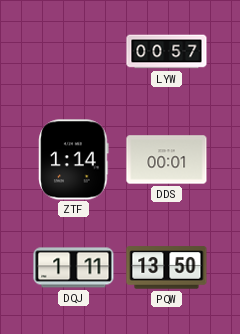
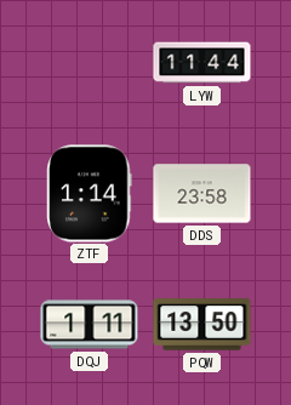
LYW: 00:57 -> 11:44
DDS: 00:01 -> 23:58
